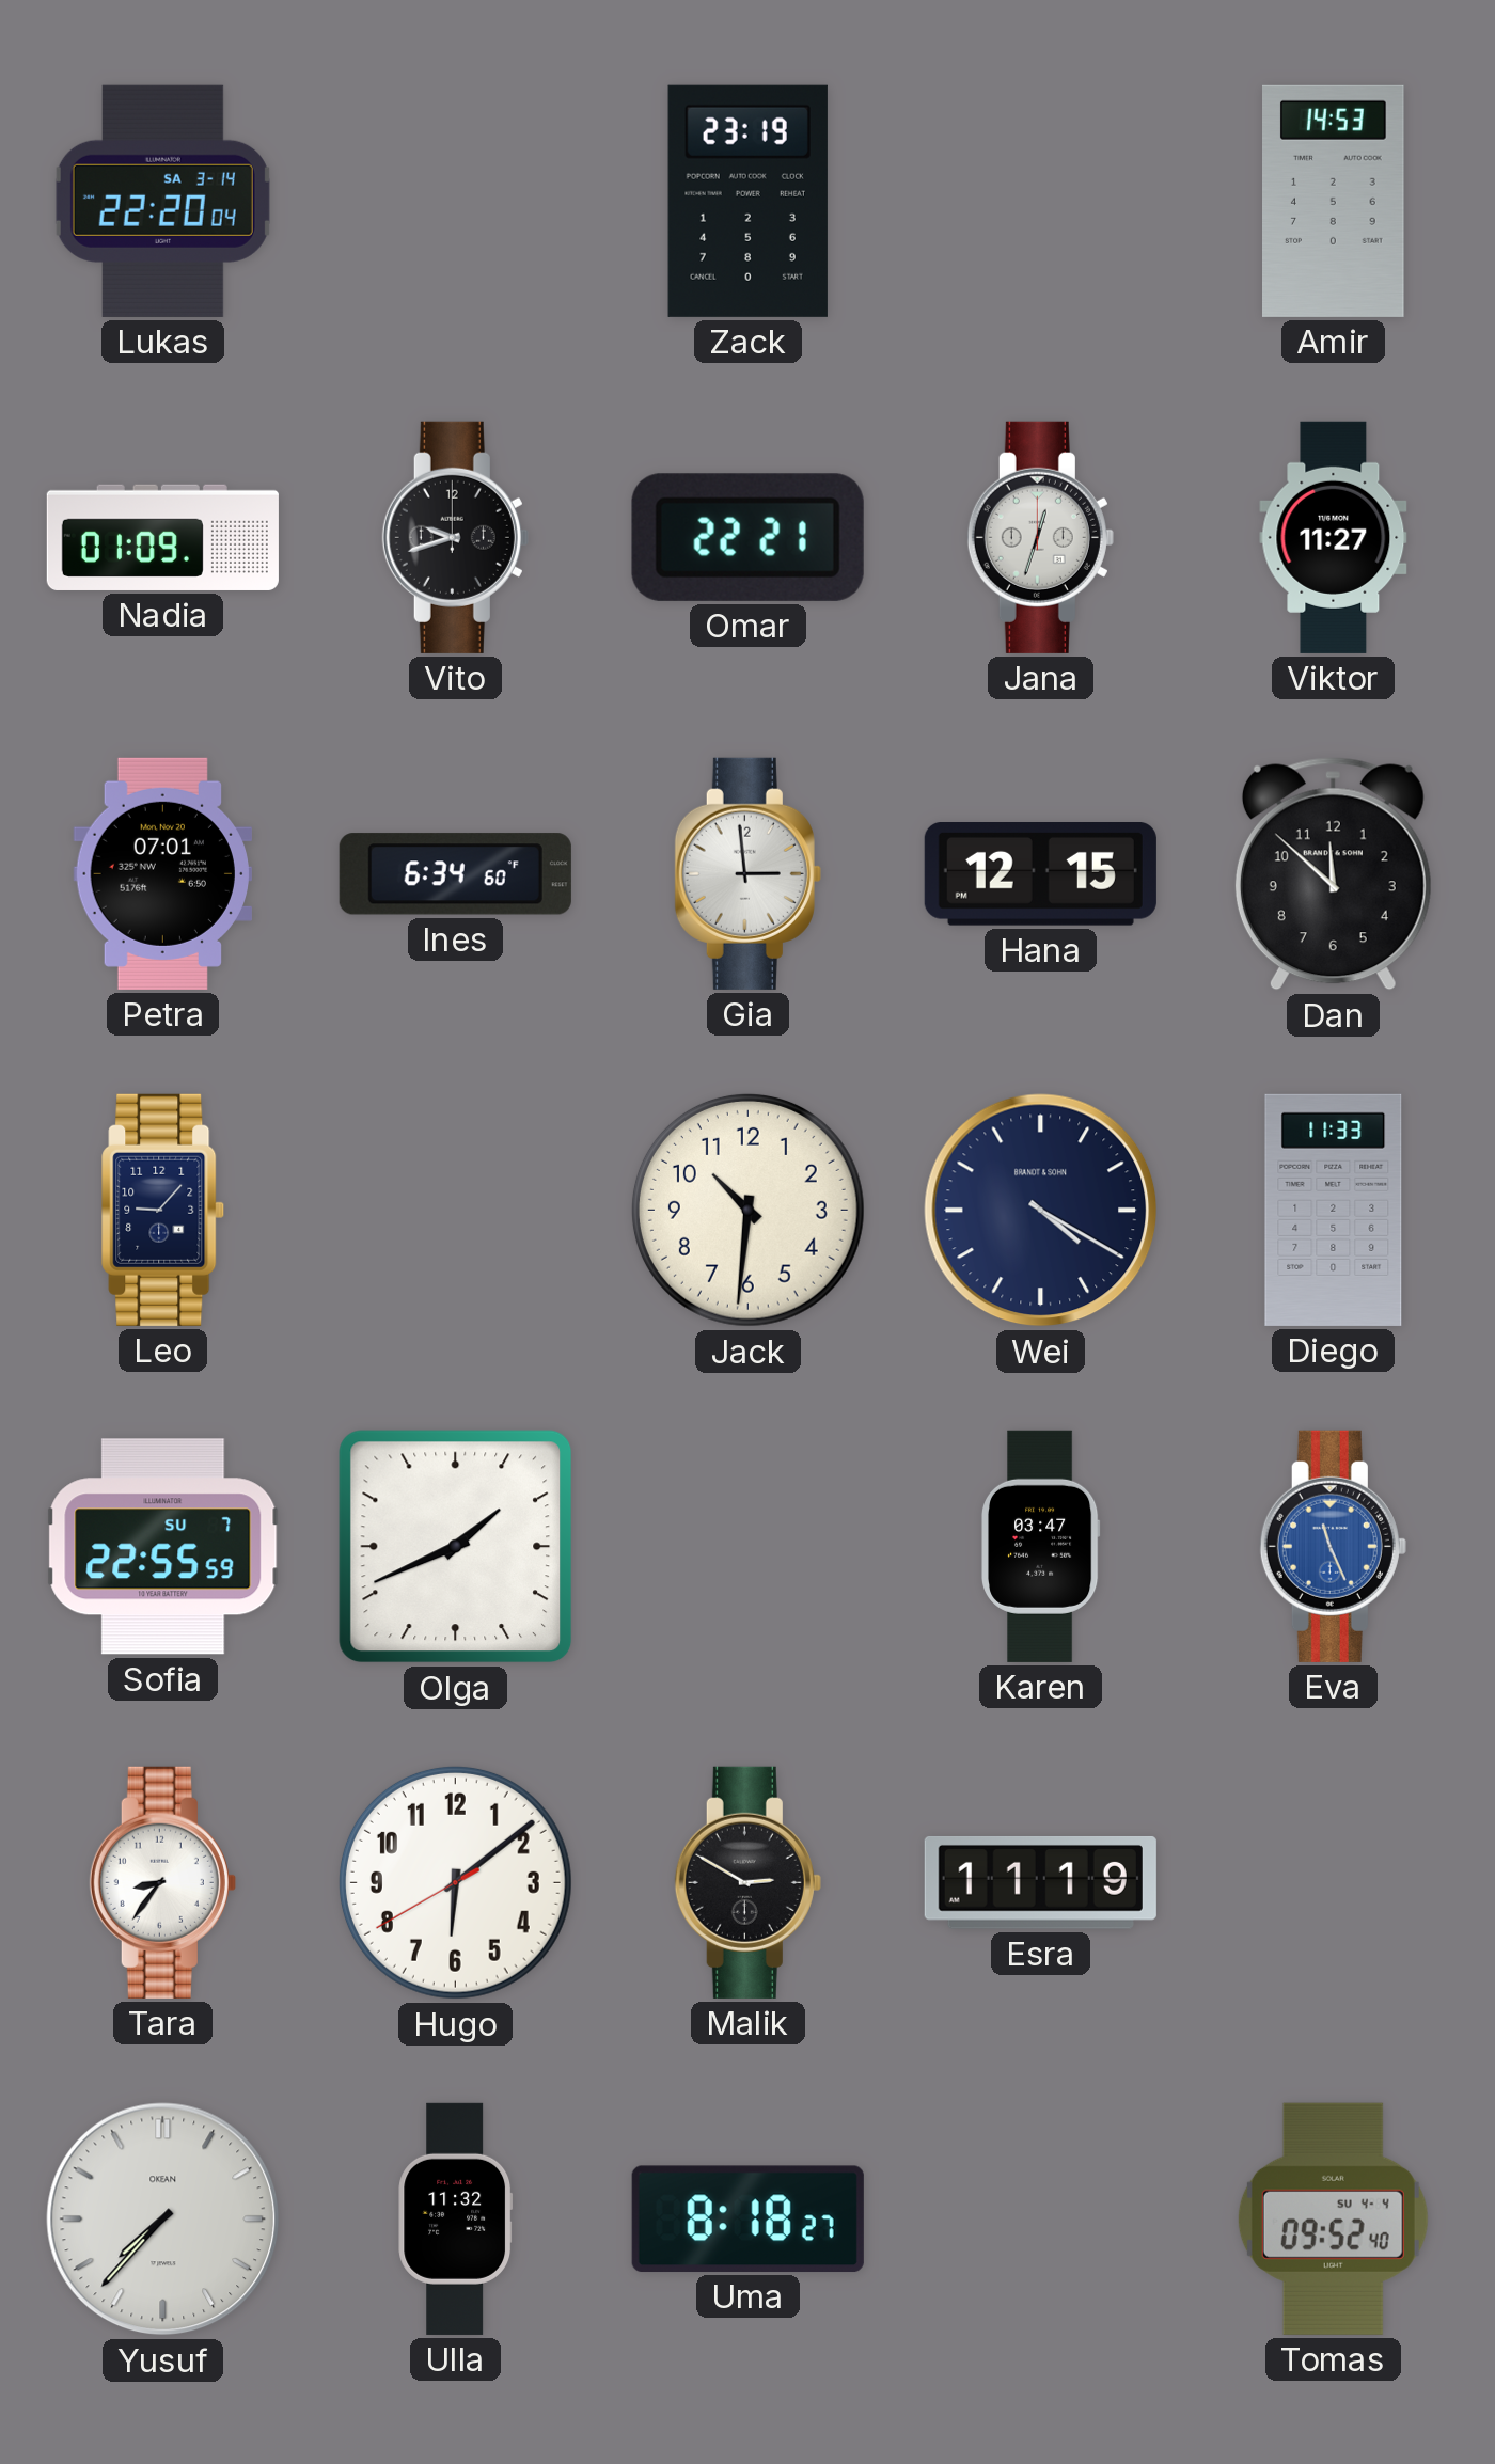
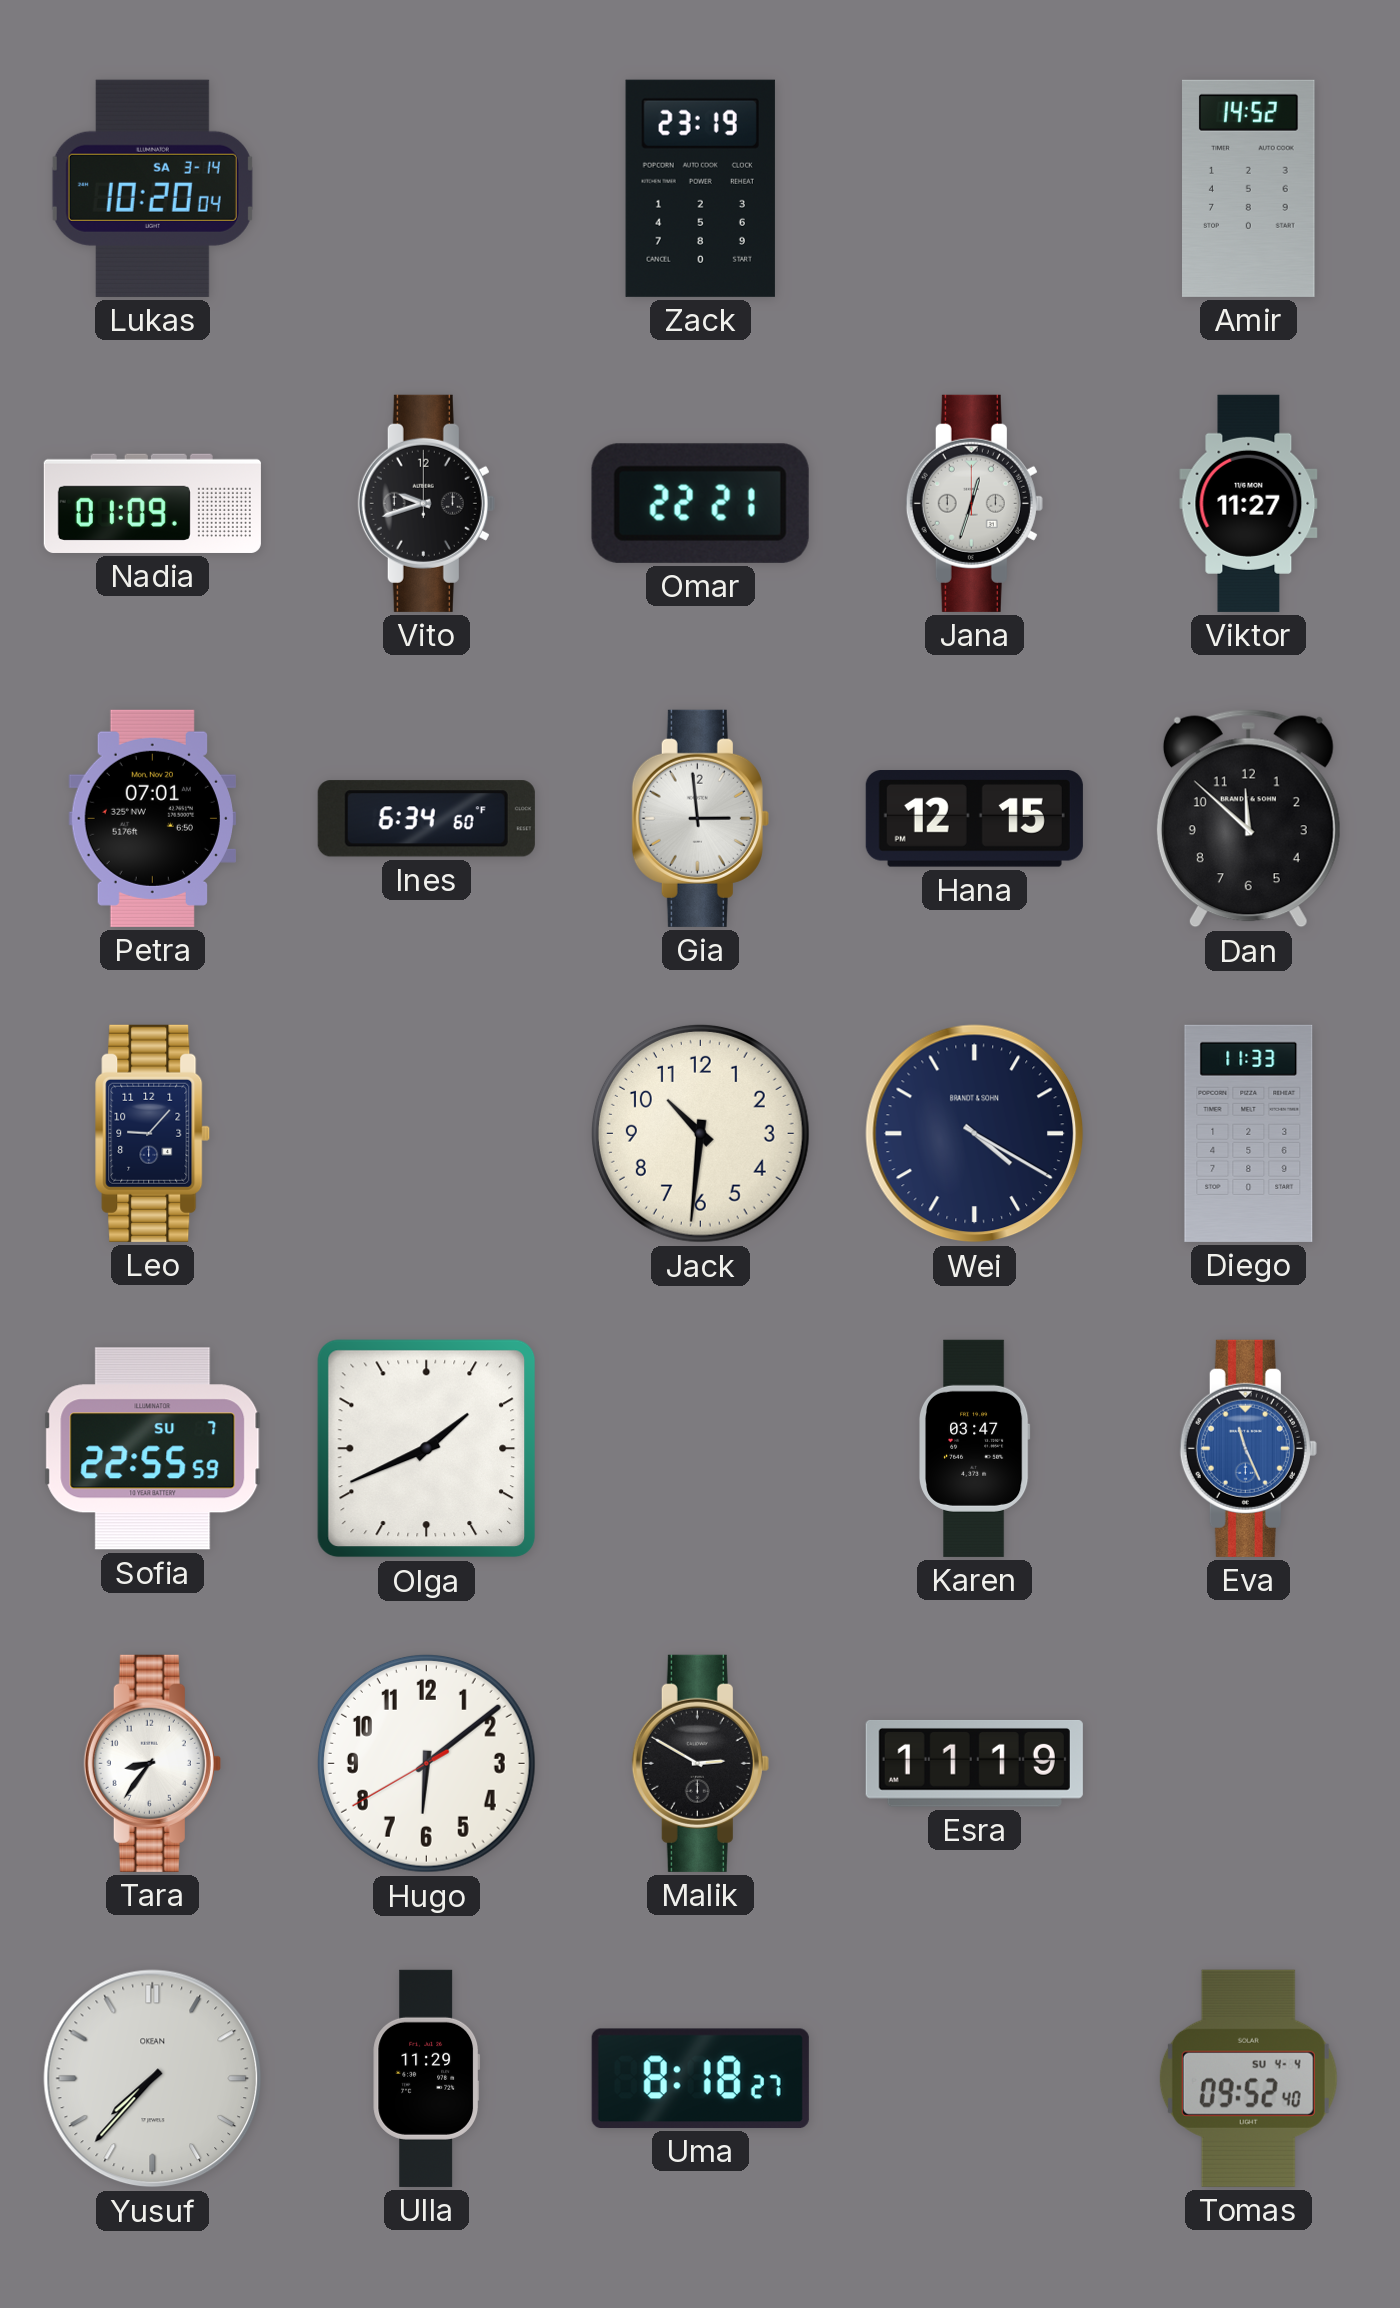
Lukas: 22:20 -> 10:20
Amir: 14:53 -> 14:52
Ulla: 11:32 -> 11:29
